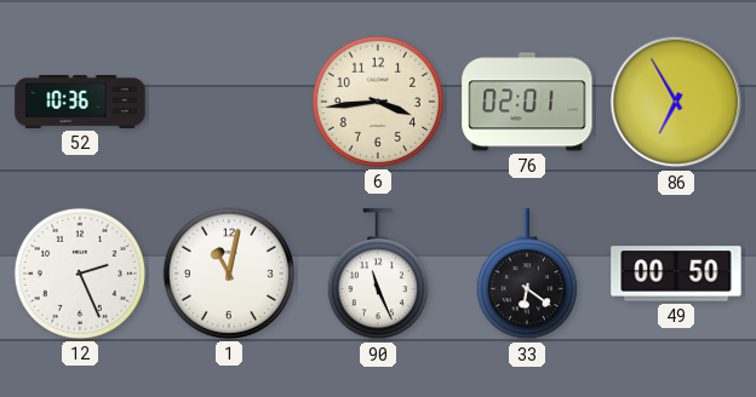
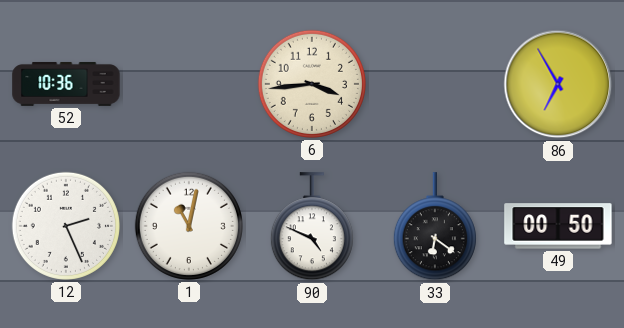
76: 02:01 -> none
90: 11:26 -> 4:49
